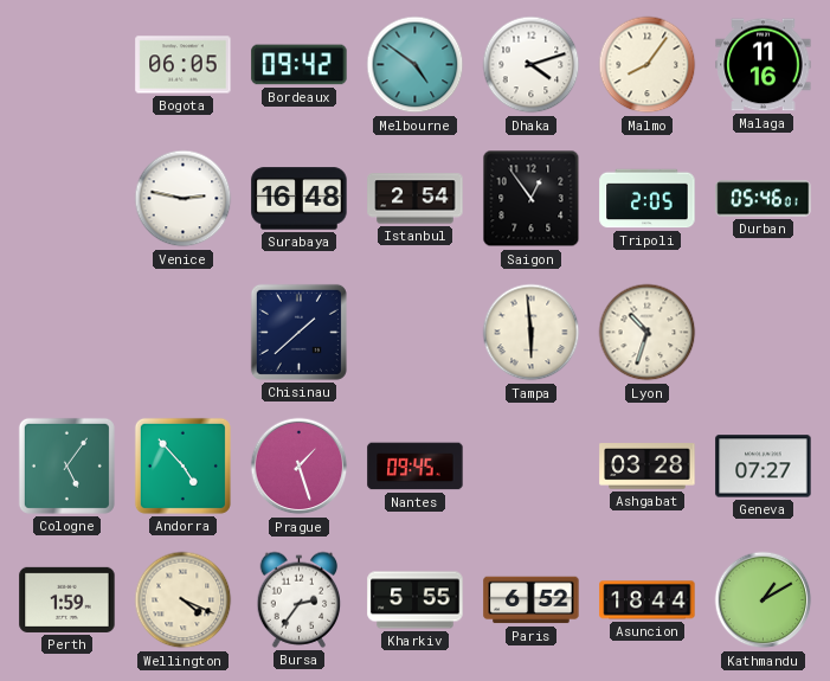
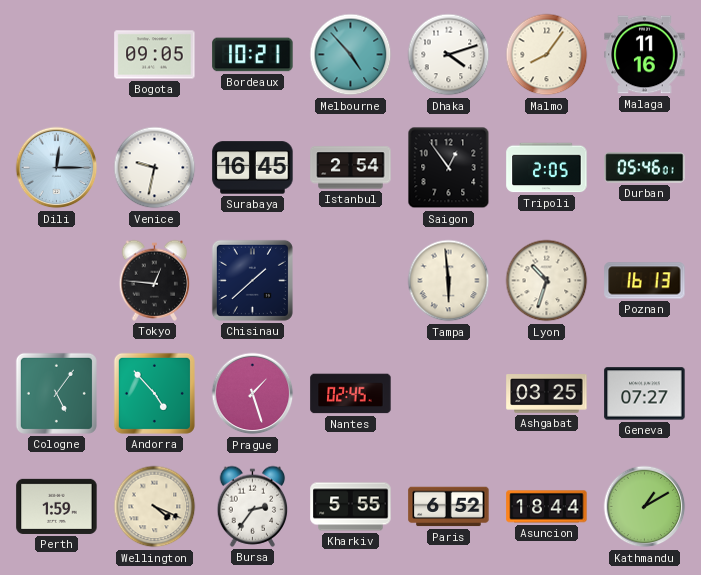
Bogota: 06:05 -> 09:05
Bordeaux: 09:42 -> 10:21
Melbourne: 4:51 -> 4:53
Dili: none -> 12:15
Venice: 2:47 -> 9:32
Surabaya: 16:48 -> 16:45
Tokyo: none -> 12:46
Poznan: none -> 16:13
Nantes: 09:45 -> 02:45
Ashgabat: 03:28 -> 03:25
